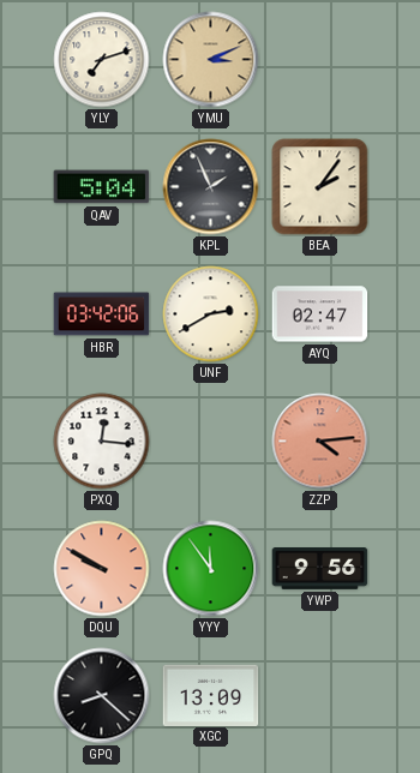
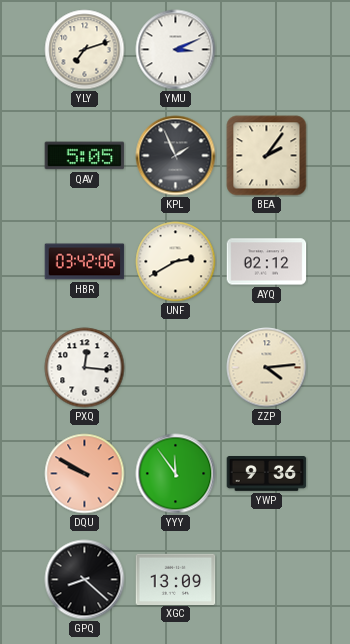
YMU dial: champagne -> white
QAV: 5:04 -> 5:05
AYQ: 02:47 -> 02:12
ZZP dial: salmon -> cream
YWP: 9:56 -> 9:36
